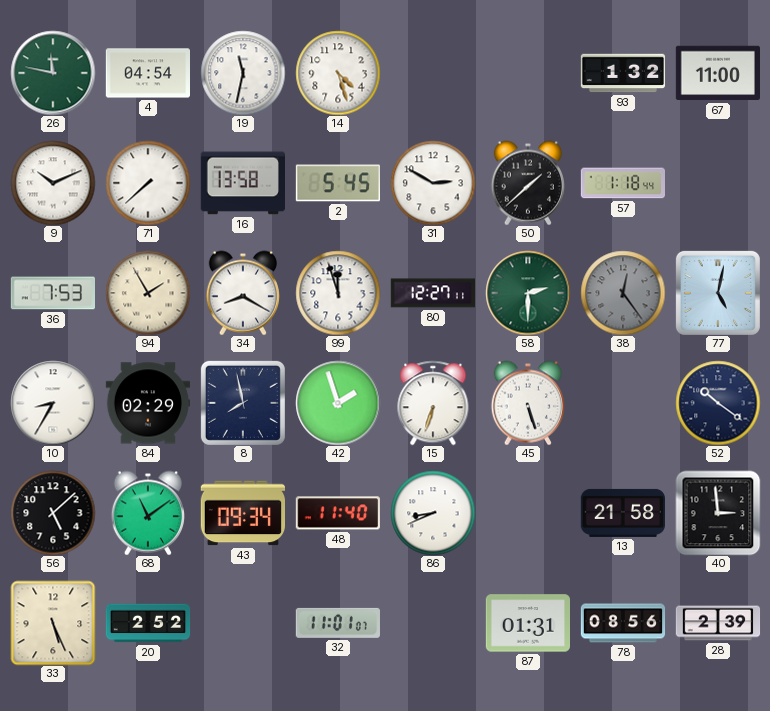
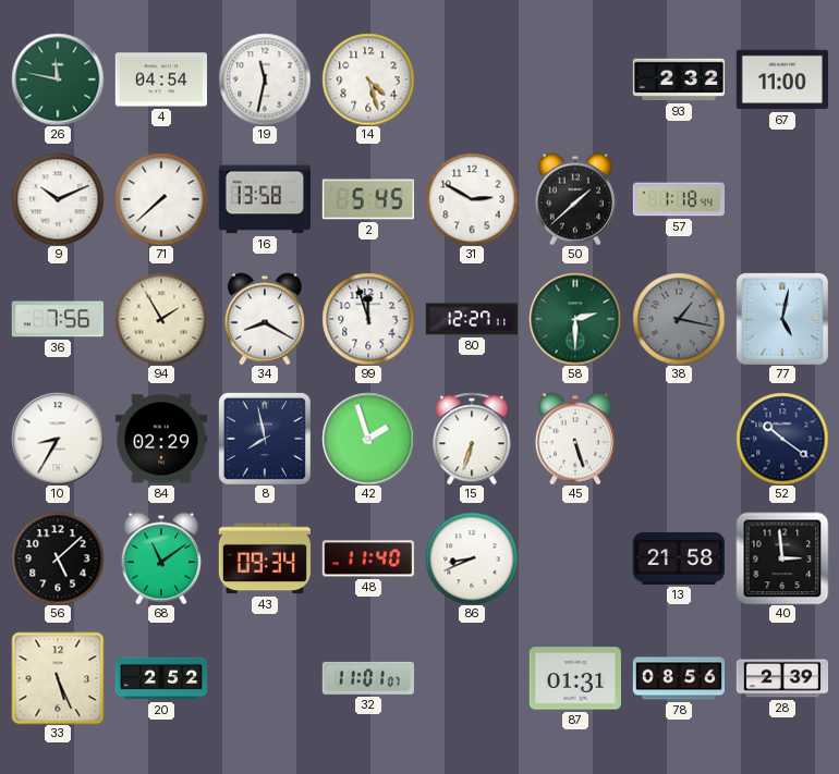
93: 1:32 -> 2:32
36: 7:53 -> 7:56
38: 12:24 -> 1:17
